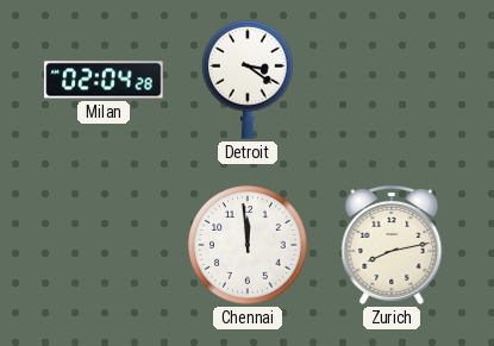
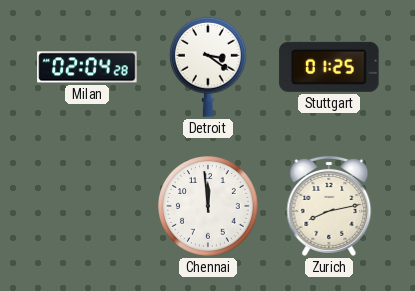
Stuttgart: none -> 01:25
